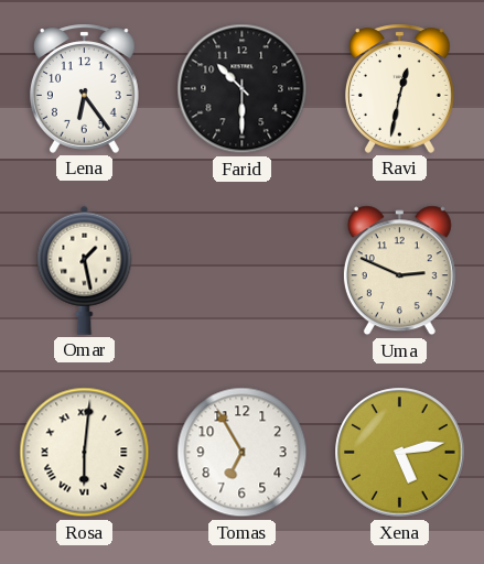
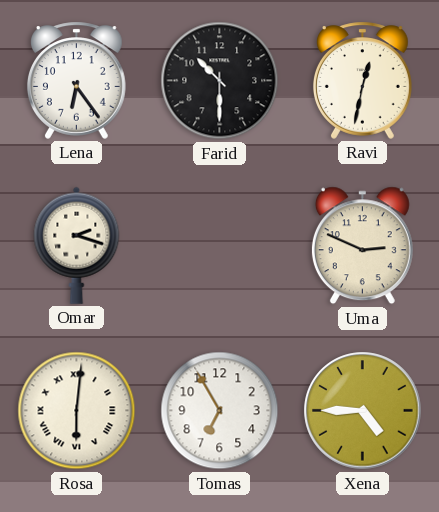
Omar: 1:28 -> 2:18
Xena: 5:13 -> 4:45
